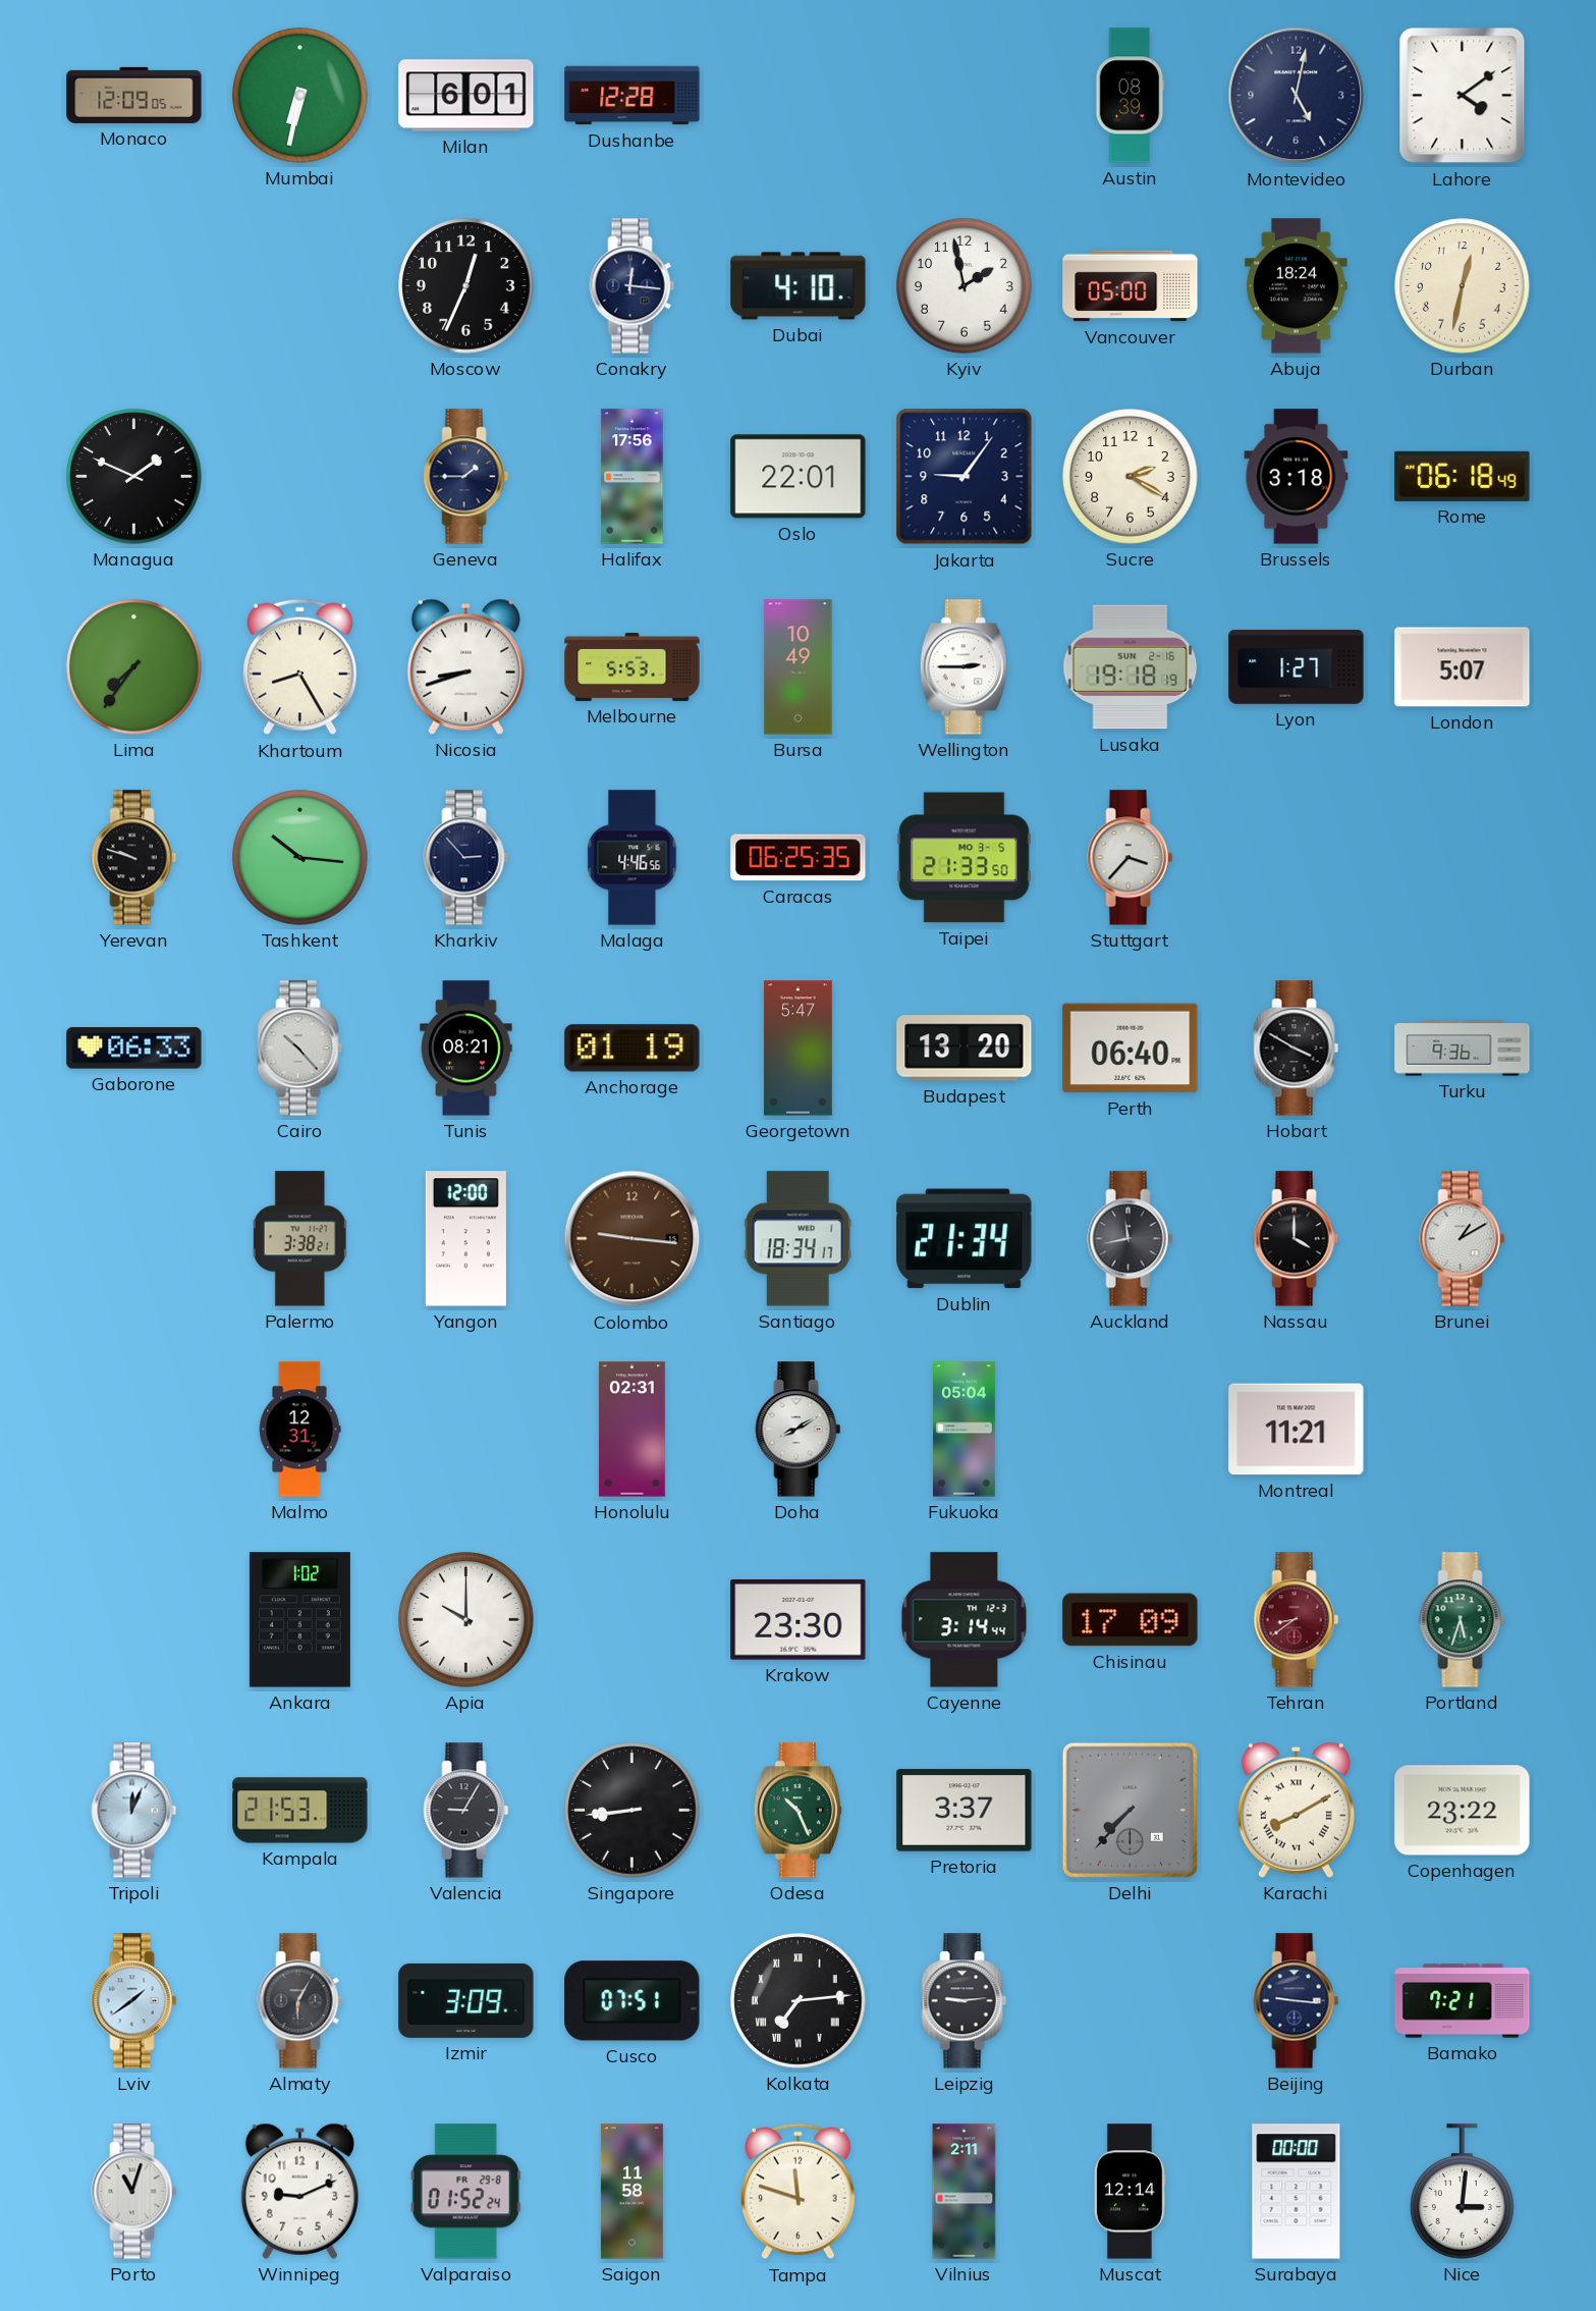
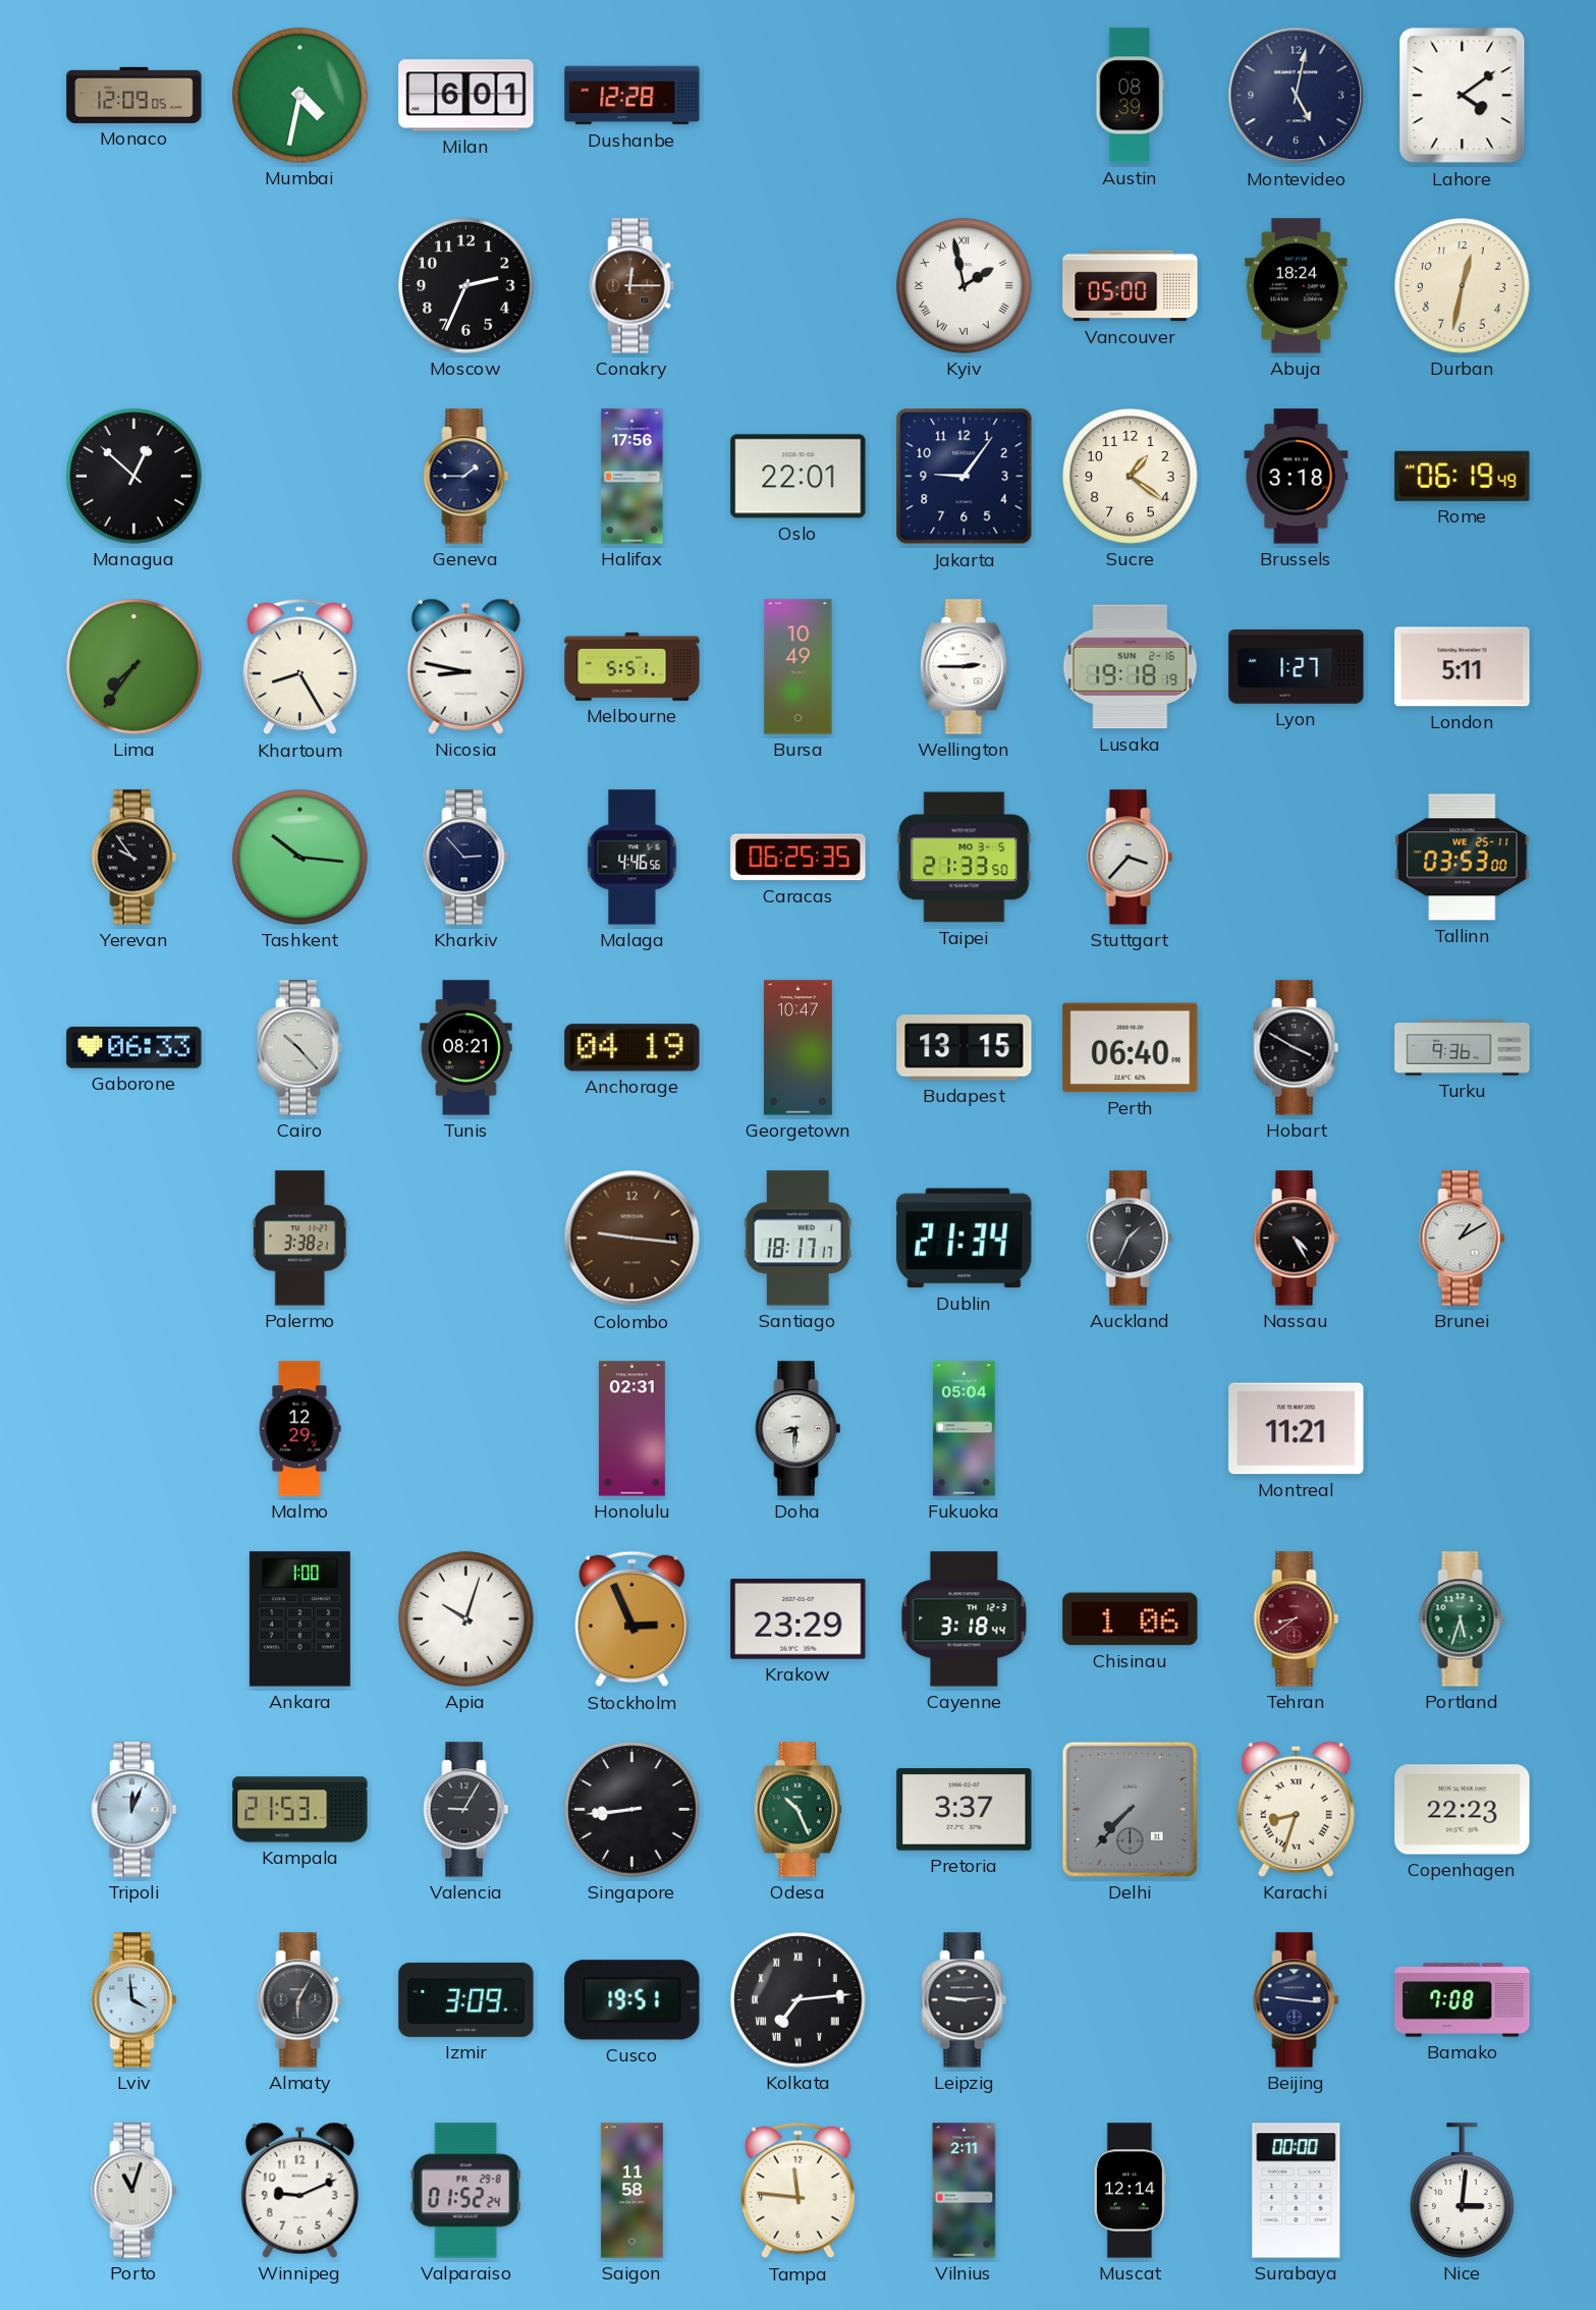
Mumbai: 6:32 -> 4:32
Moscow: 12:34 -> 2:34
Conakry: 12:16 -> 12:15
Conakry dial: navy -> brown
Dubai: 4:10 -> none
Kyiv numerals: Arabic -> Roman
Managua: 1:49 -> 12:52
Sucre: 2:20 -> 1:21
Rome: 06:18 -> 06:19
Nicosia: 8:42 -> 8:47
Melbourne: 5:53 -> 5:51
London: 5:07 -> 5:11
Yerevan: 9:48 -> 9:54
Tallinn: none -> 03:53
Anchorage: 01:19 -> 04:19
Georgetown: 5:47 -> 10:47
Budapest: 13:20 -> 13:15
Yangon: 12:00 -> none
Santiago: 18:34 -> 18:17
Auckland: 11:43 -> 1:34
Nassau: 4:00 -> 4:25
Malmo: 12:31 -> 12:29
Doha: 8:10 -> 8:31
Ankara: 1:02 -> 1:00
Apia: 10:00 -> 10:03
Stockholm: none -> 2:56
Krakow: 23:30 -> 23:29
Cayenne: 3:14 -> 3:18
Chisinau: 17:09 -> 1:06
Karachi: 8:10 -> 8:33
Copenhagen: 23:22 -> 22:23
Lviv: 1:39 -> 3:59
Cusco: 07:51 -> 19:51
Bamako: 7:21 -> 7:08
Tampa: 11:48 -> 11:46
